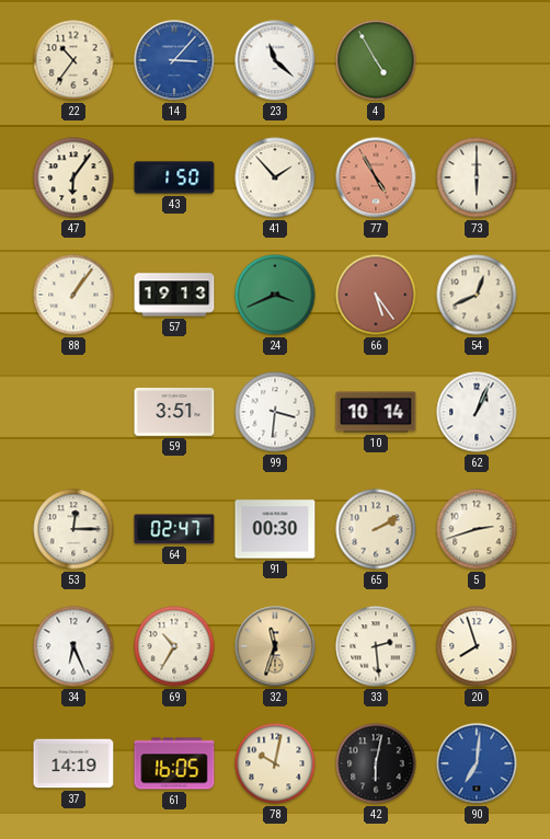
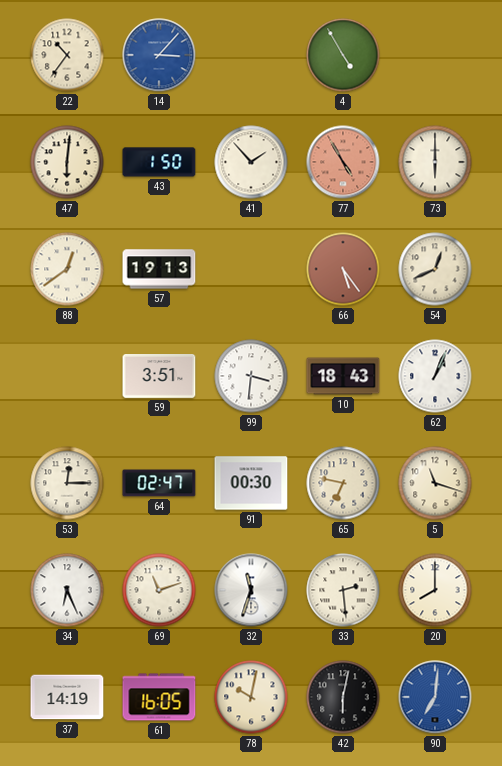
23: 11:22 -> none
47: 6:06 -> 6:01
88: 1:06 -> 12:39
24: 3:41 -> none
10: 10:14 -> 18:43
65: 2:10 -> 6:47
5: 2:42 -> 11:18
69: 10:35 -> 11:12
32 dial: champagne -> white
20: 7:57 -> 8:00
